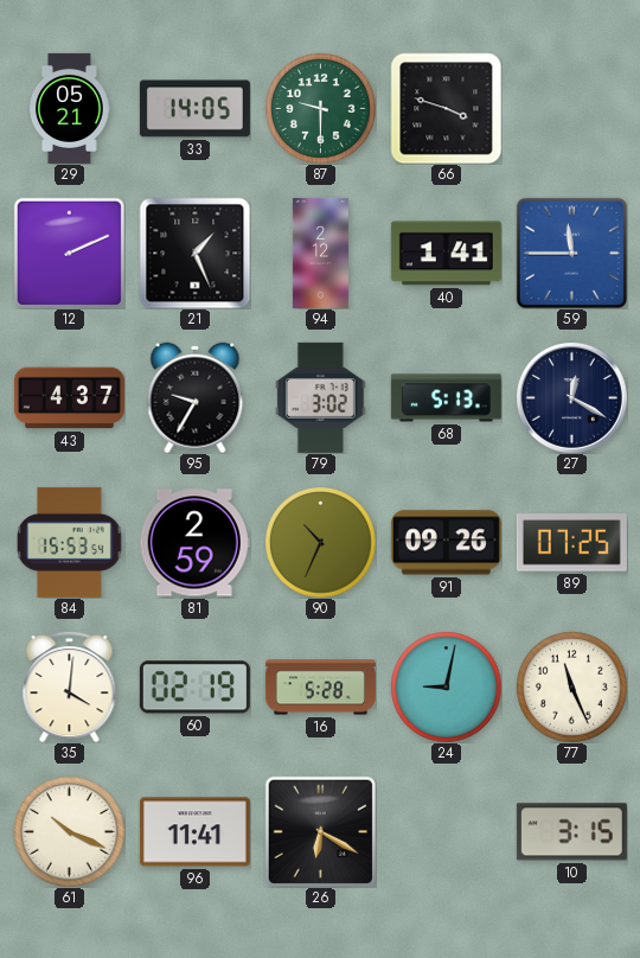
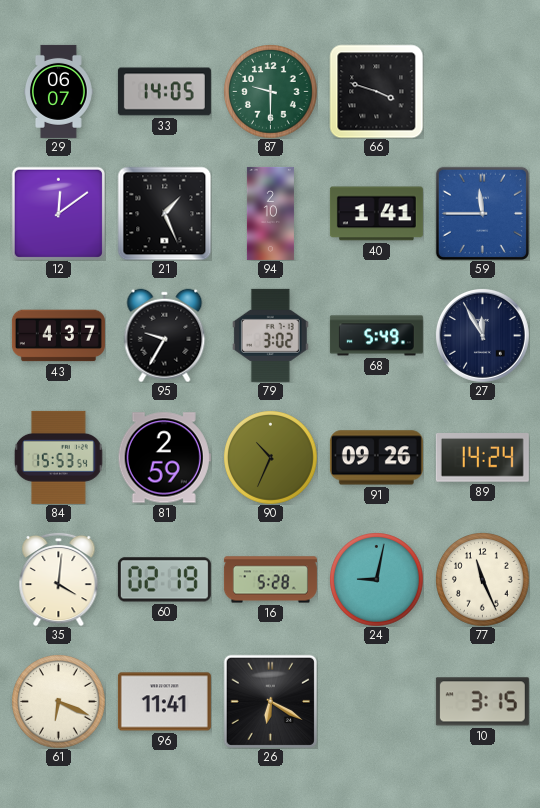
29: 05:21 -> 06:07
12: 2:11 -> 12:09
94: 2:12 -> 2:10
68: 5:13 -> 5:49
27: 12:20 -> 11:55
89: 07:25 -> 14:24
61: 10:19 -> 6:19
